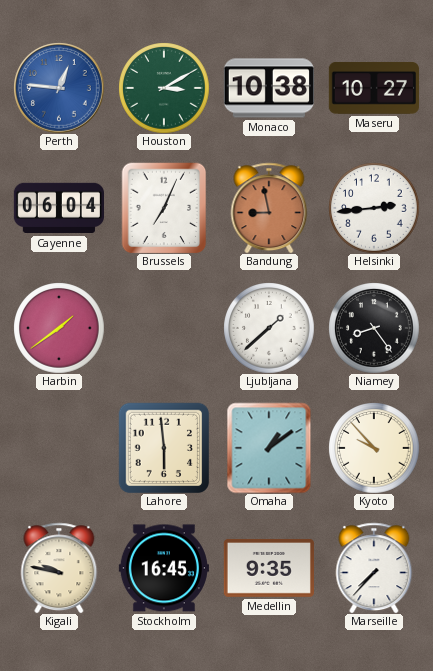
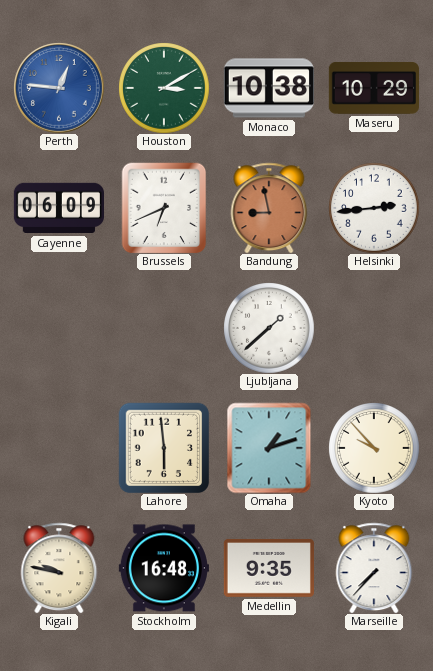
Maseru: 10:27 -> 10:29
Cayenne: 06:04 -> 06:09
Brussels: 7:04 -> 6:41
Harbin: 1:39 -> none
Niamey: 8:24 -> none
Omaha: 1:09 -> 1:12
Stockholm: 16:45 -> 16:48
